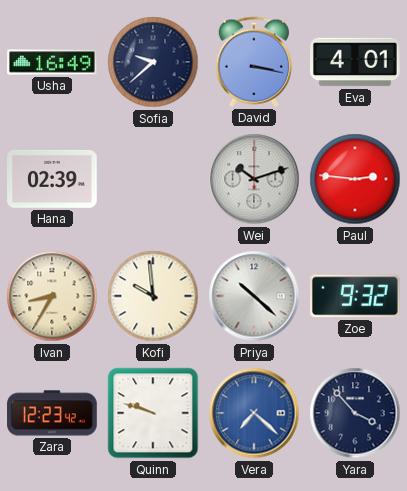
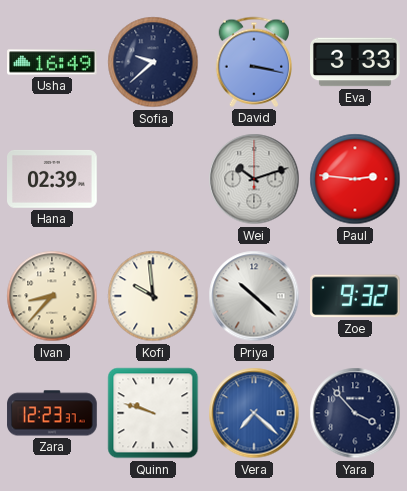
Eva: 4:01 -> 3:33
Ivan: 8:35 -> 8:37
Zara: 12:23:42 -> 12:23:37
